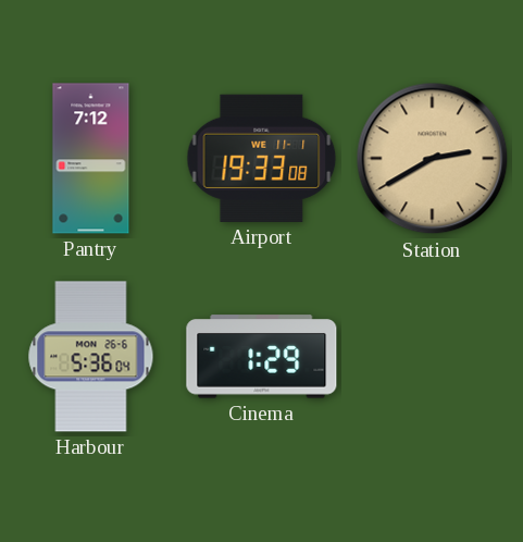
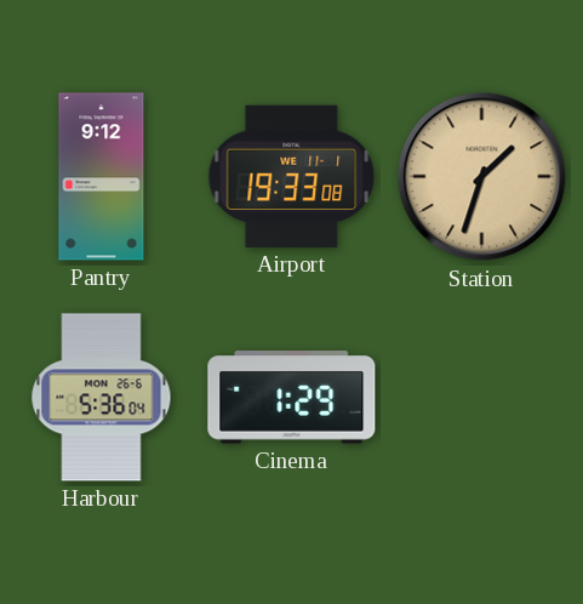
Pantry: 7:12 -> 9:12
Station: 2:40 -> 1:33
